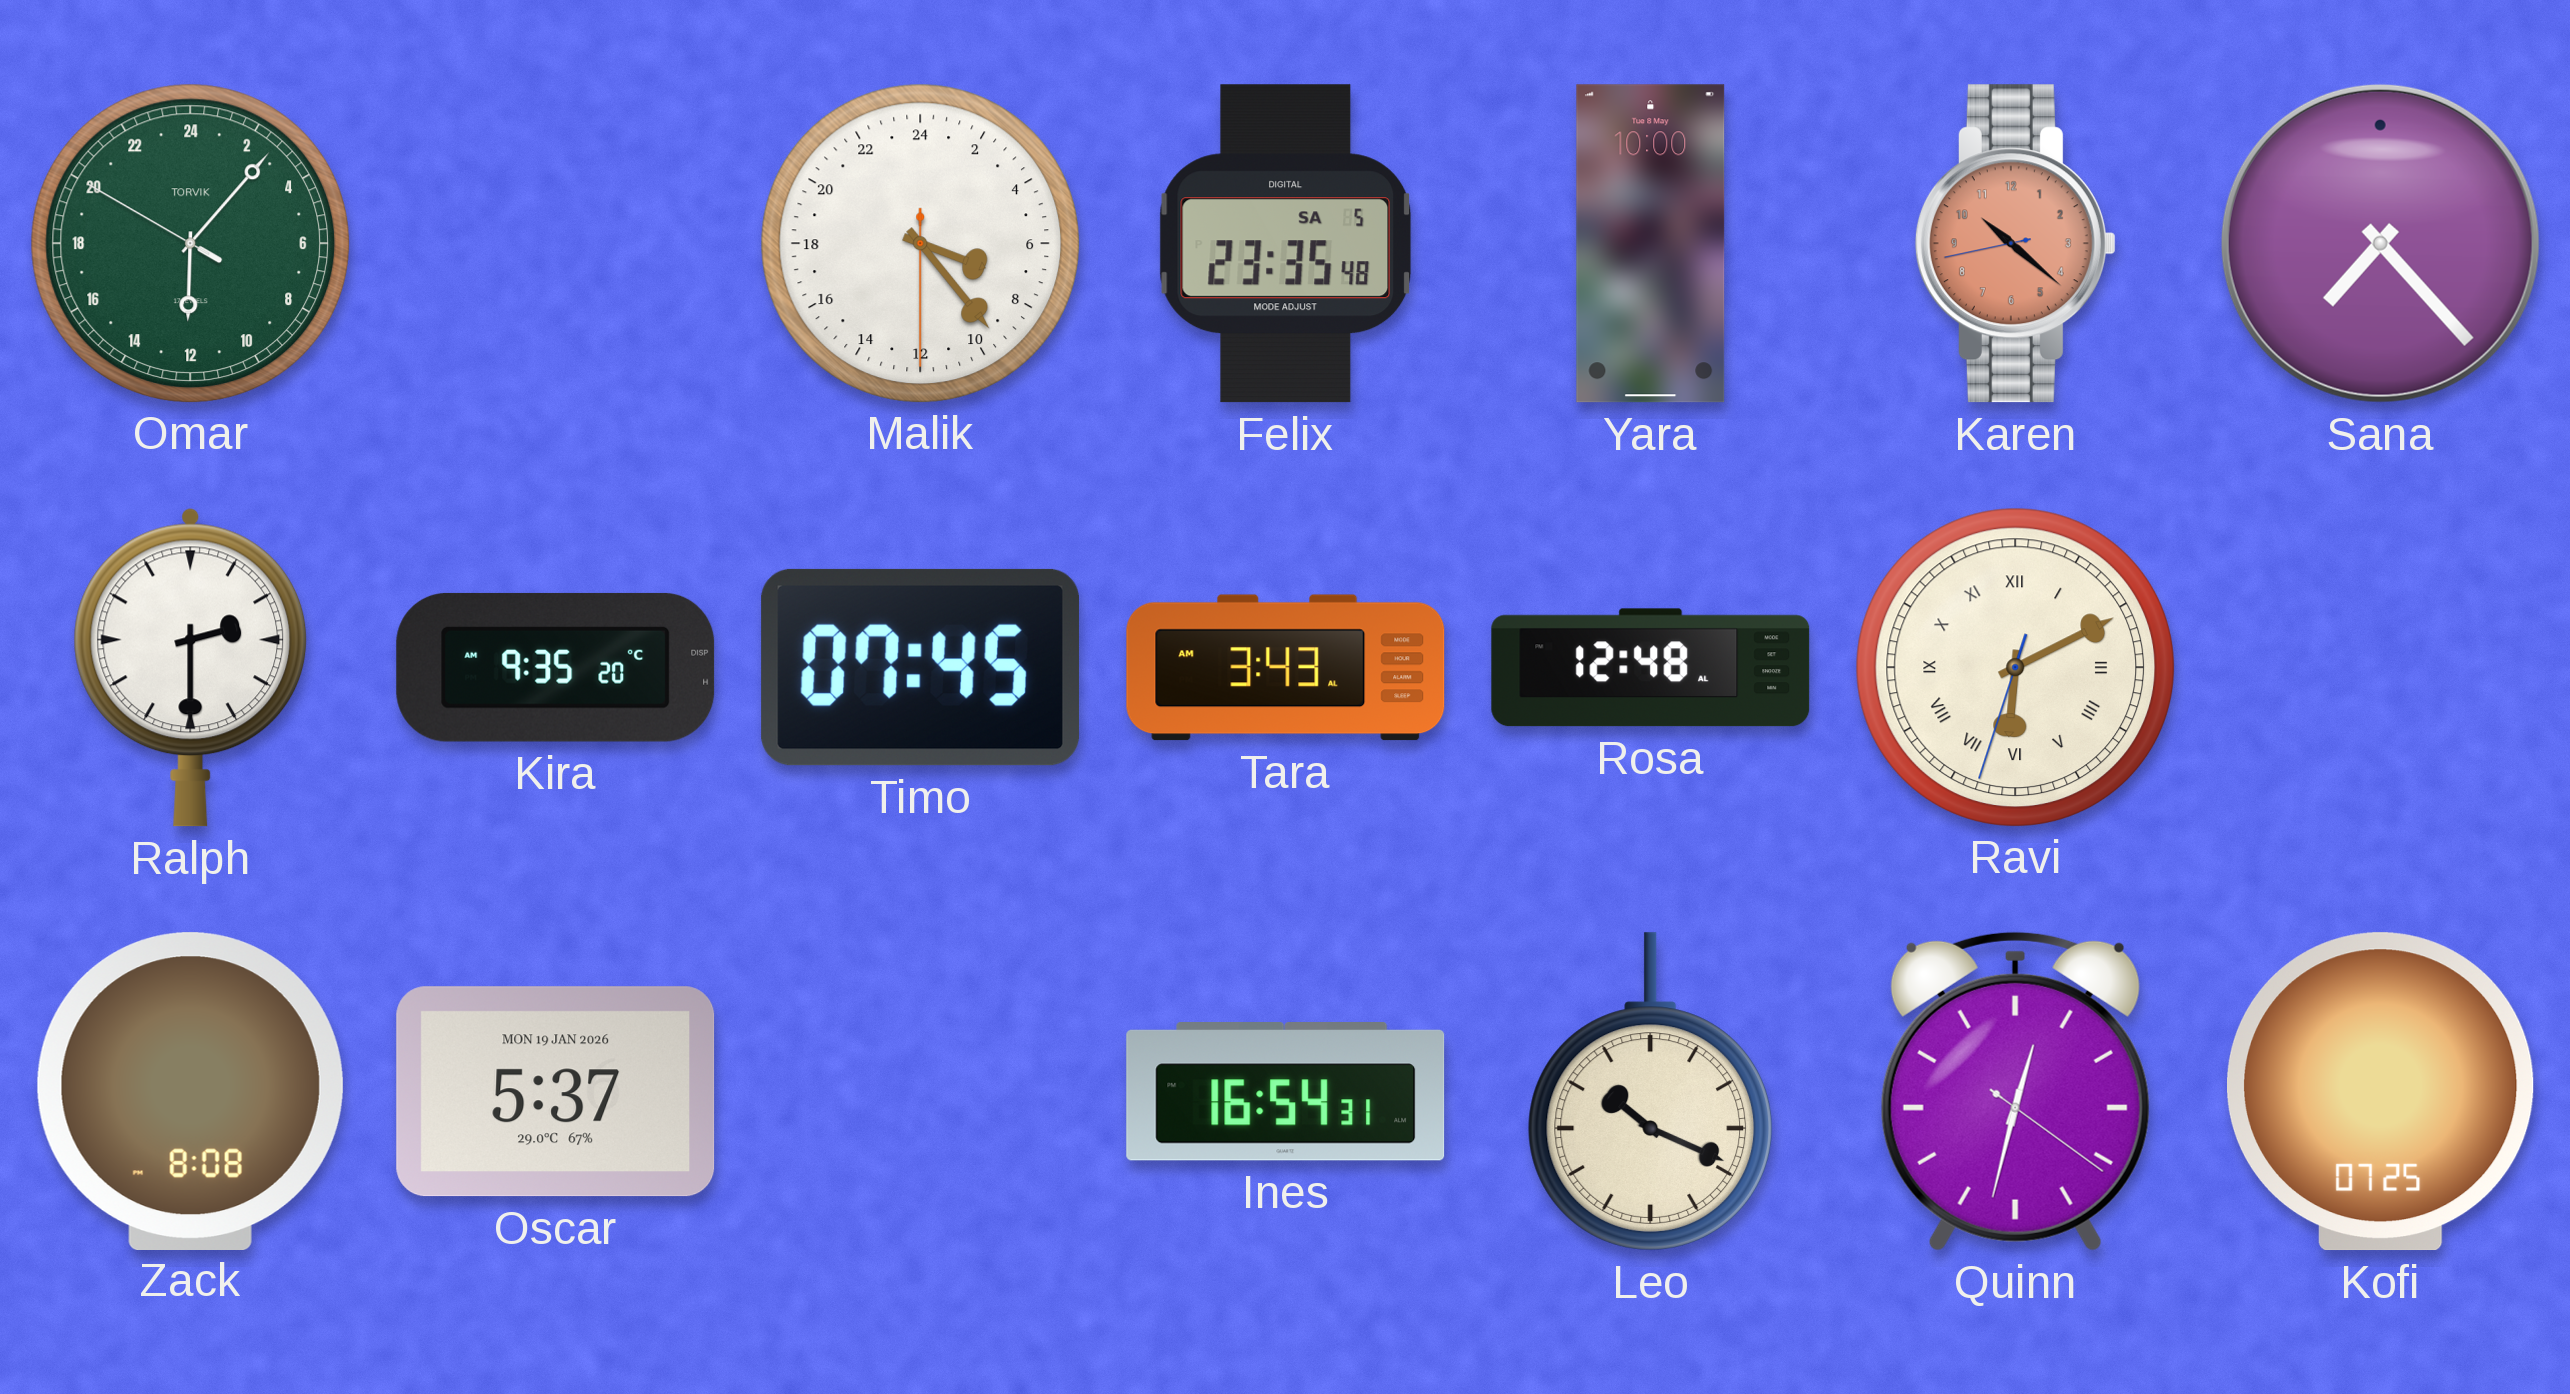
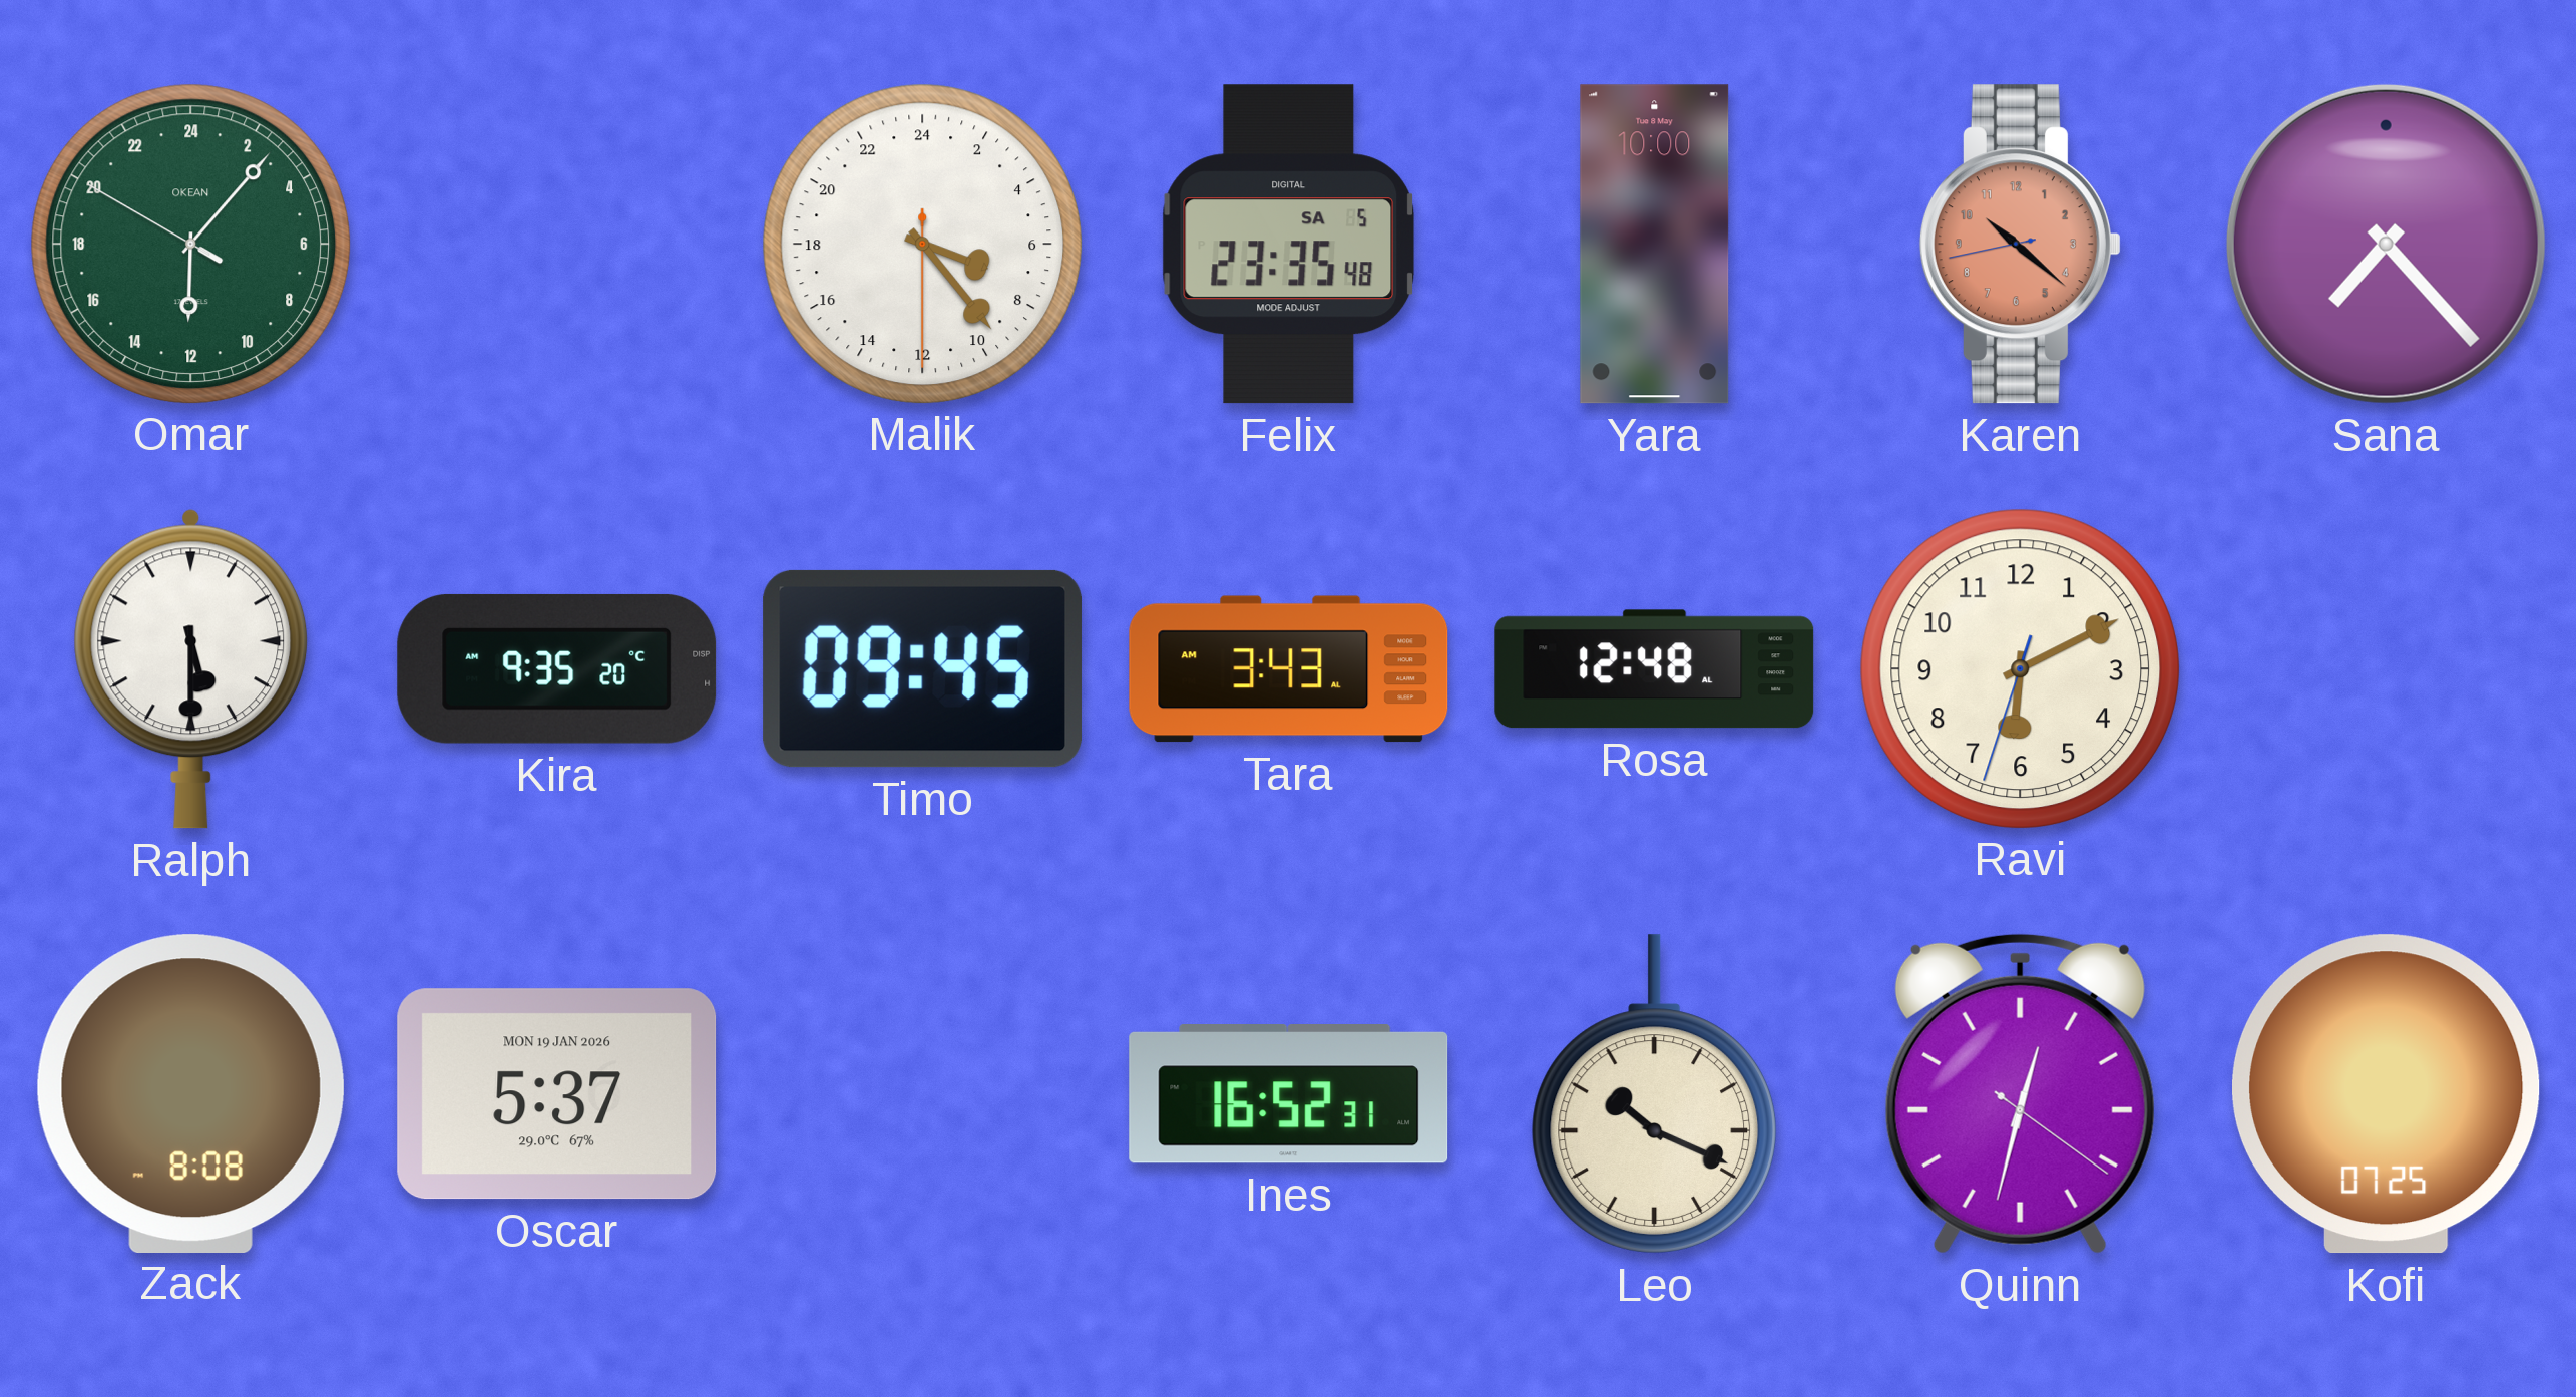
Omar brand: TORVIK -> OKEAN
Ralph: 2:30 -> 5:30
Timo: 07:45 -> 09:45
Ravi numerals: Roman -> Arabic
Ines: 16:54 -> 16:52
